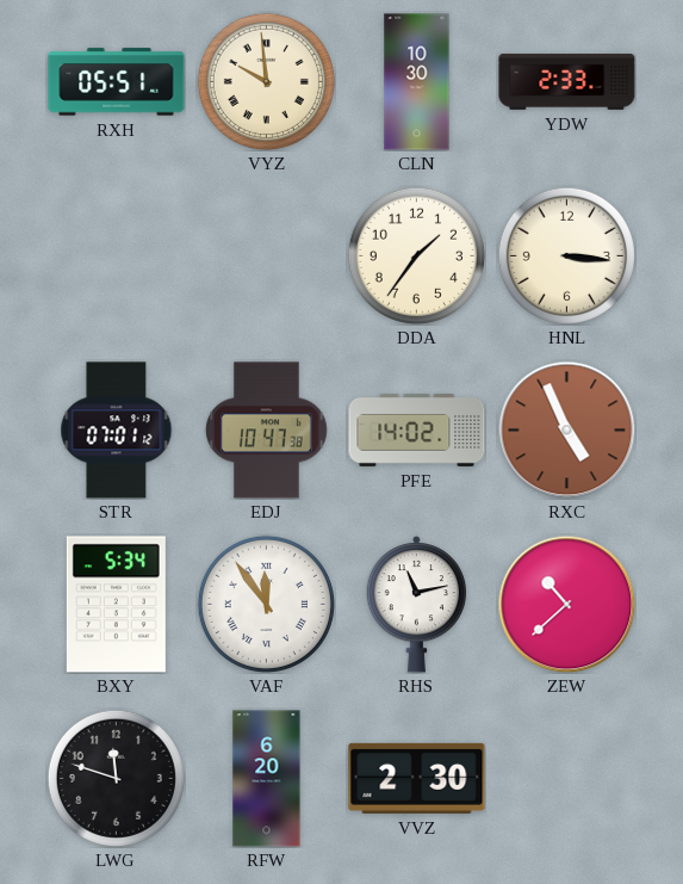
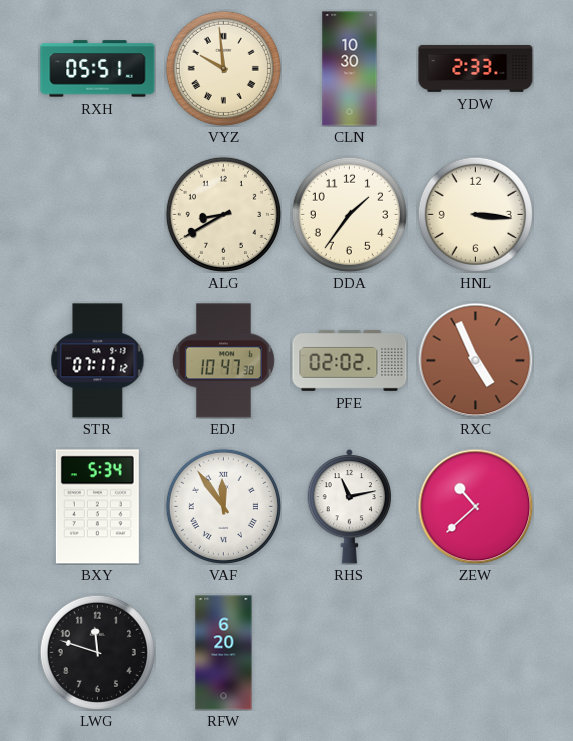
ALG: none -> 8:40
STR: 07:01 -> 07:17
PFE: 14:02 -> 02:02
VVZ: 2:30 -> none
